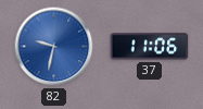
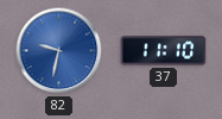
37: 11:06 -> 11:10
